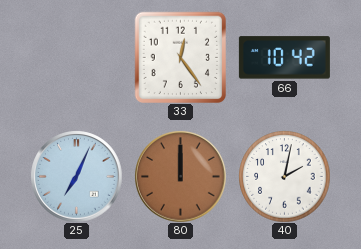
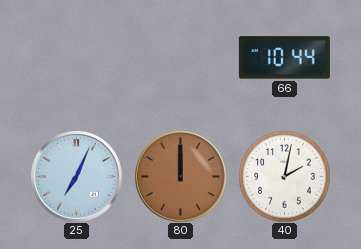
33: 12:24 -> none
66: 10:42 -> 10:44
